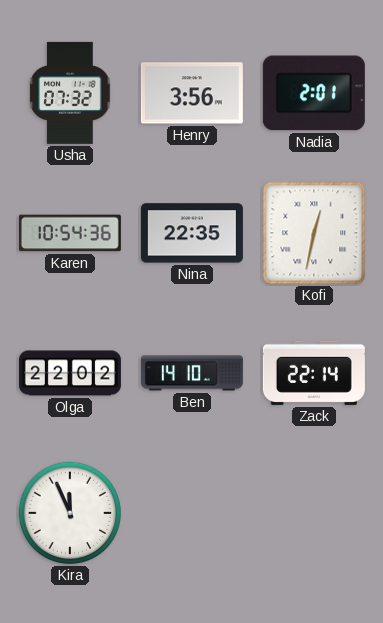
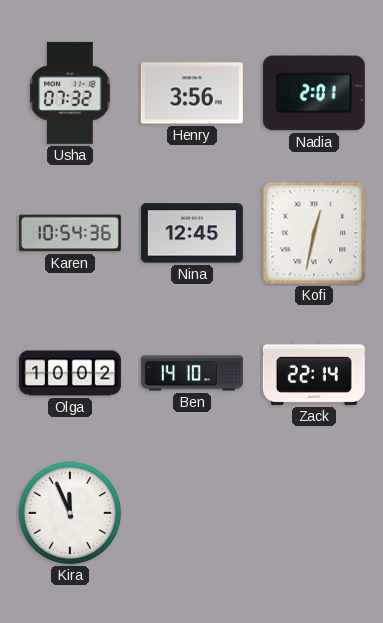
Nina: 22:35 -> 12:45
Olga: 22:02 -> 10:02
